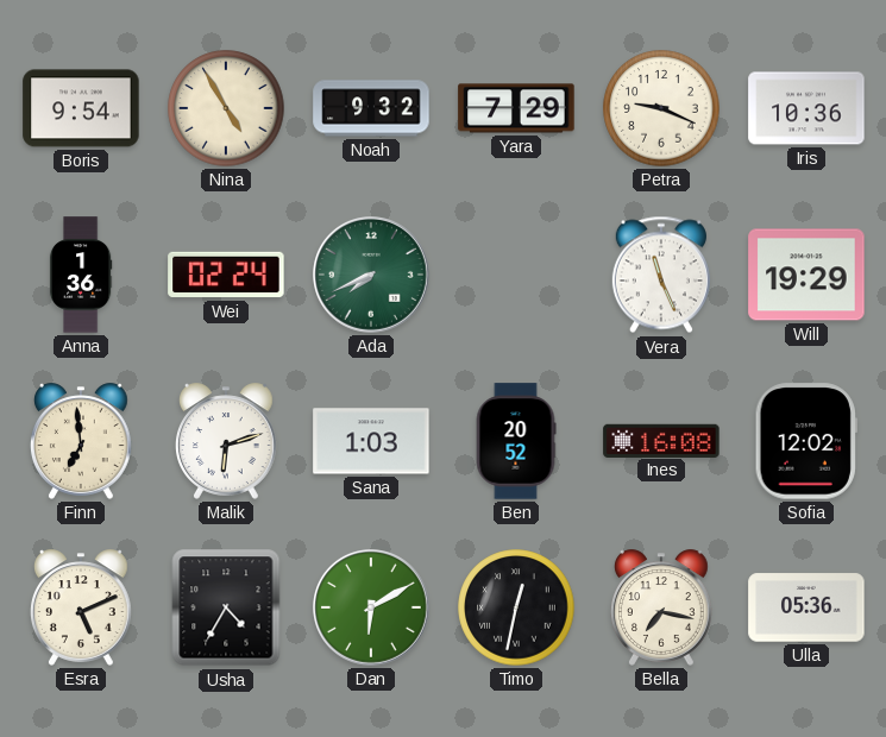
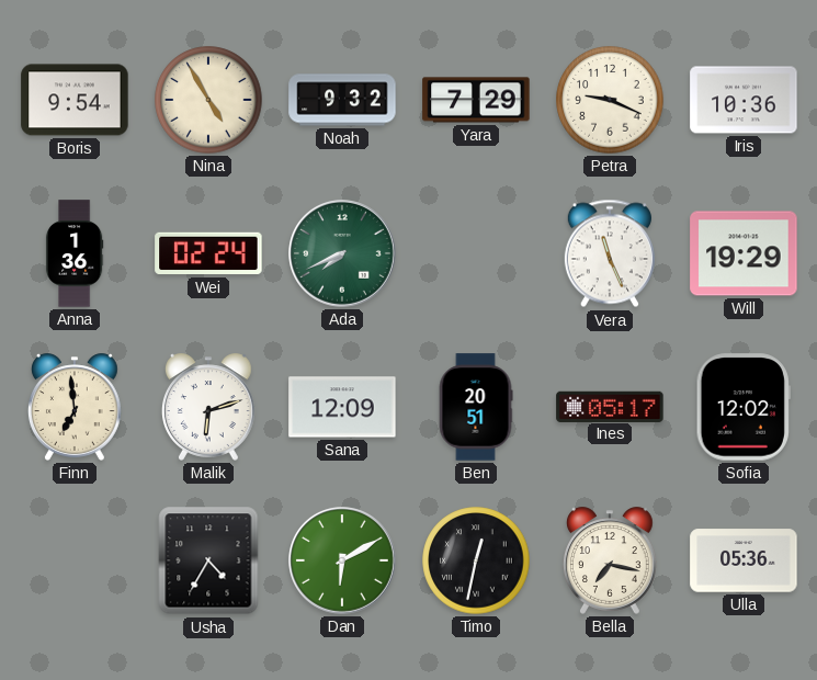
Sana: 1:03 -> 12:09
Ben: 20:52 -> 20:51
Ines: 16:08 -> 05:17
Esra: 5:11 -> none
